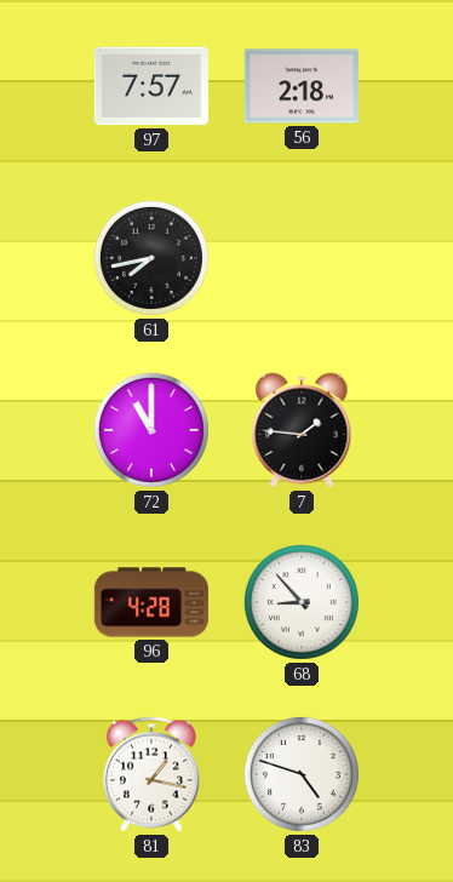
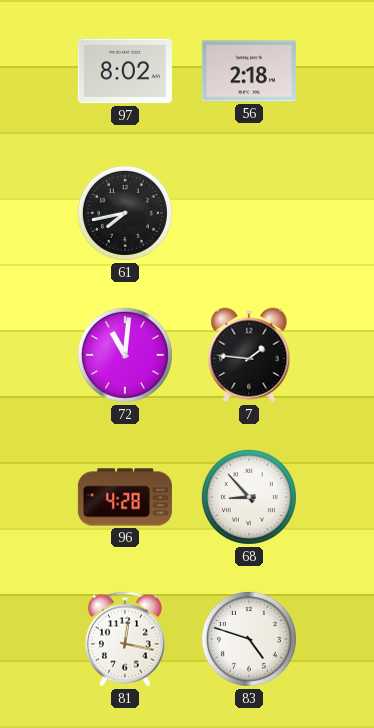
97: 7:57 -> 8:02
72: 11:00 -> 11:01
81: 1:17 -> 12:17
